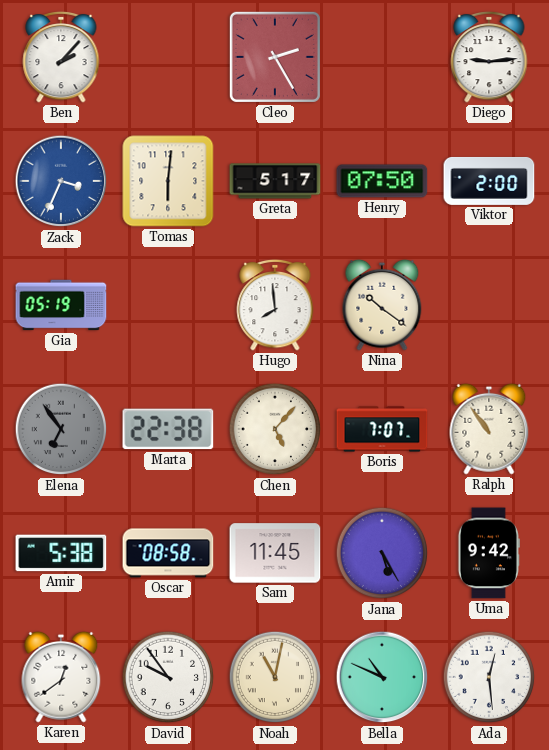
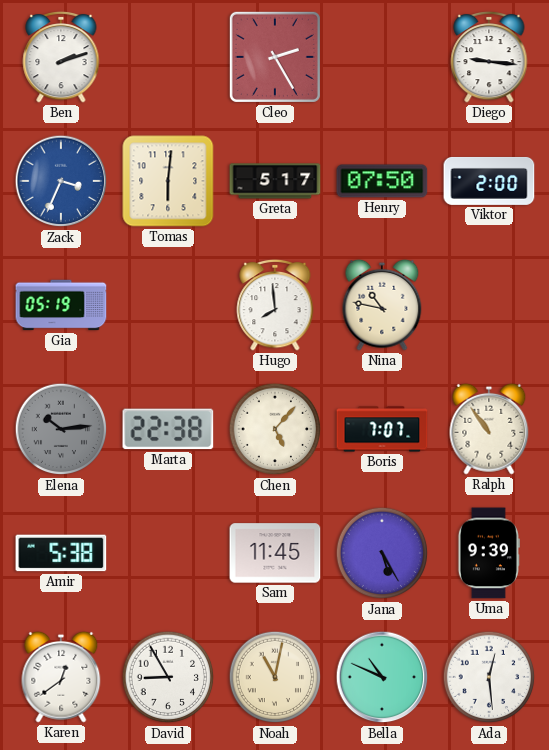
Ben: 2:07 -> 2:12
Diego: 9:14 -> 9:16
Nina: 10:21 -> 10:47
Elena: 6:54 -> 10:14
Oscar: 08:58 -> none
Uma: 9:42 -> 9:39
David: 9:54 -> 8:55
